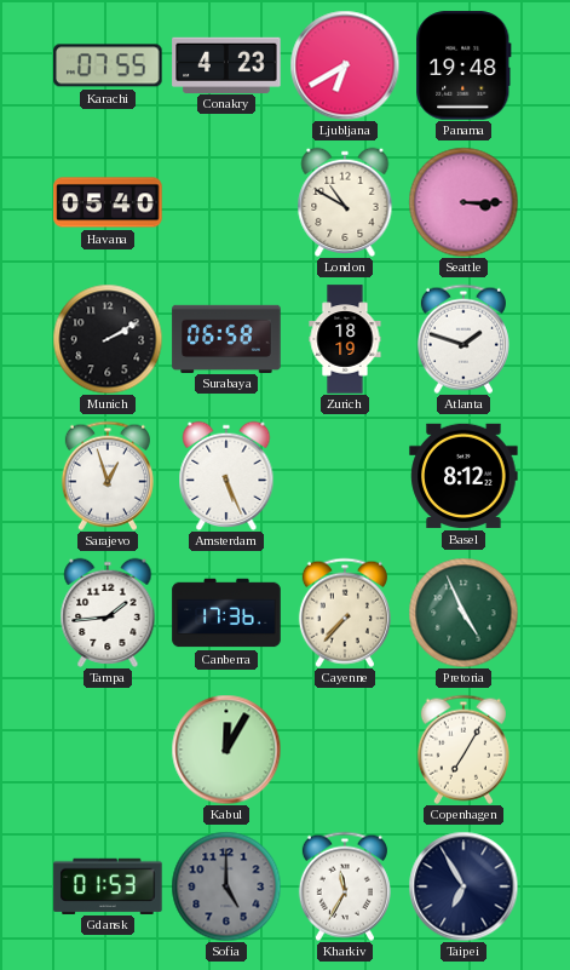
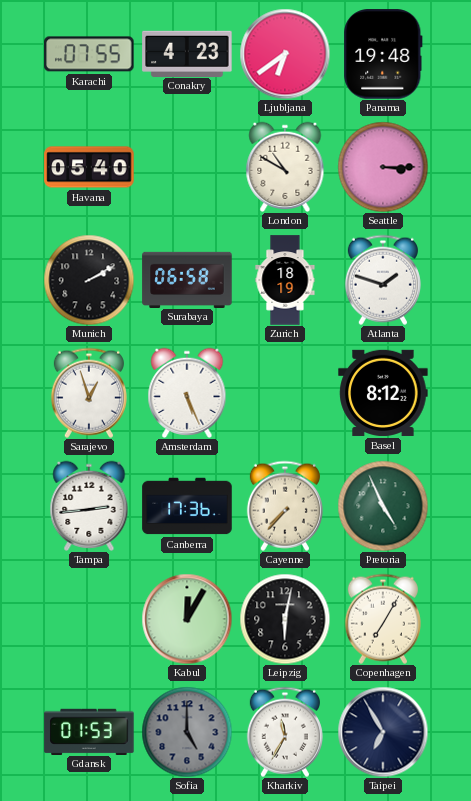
Ljubljana: 6:40 -> 6:39
Tampa: 1:44 -> 2:44
Leipzig: none -> 6:02
